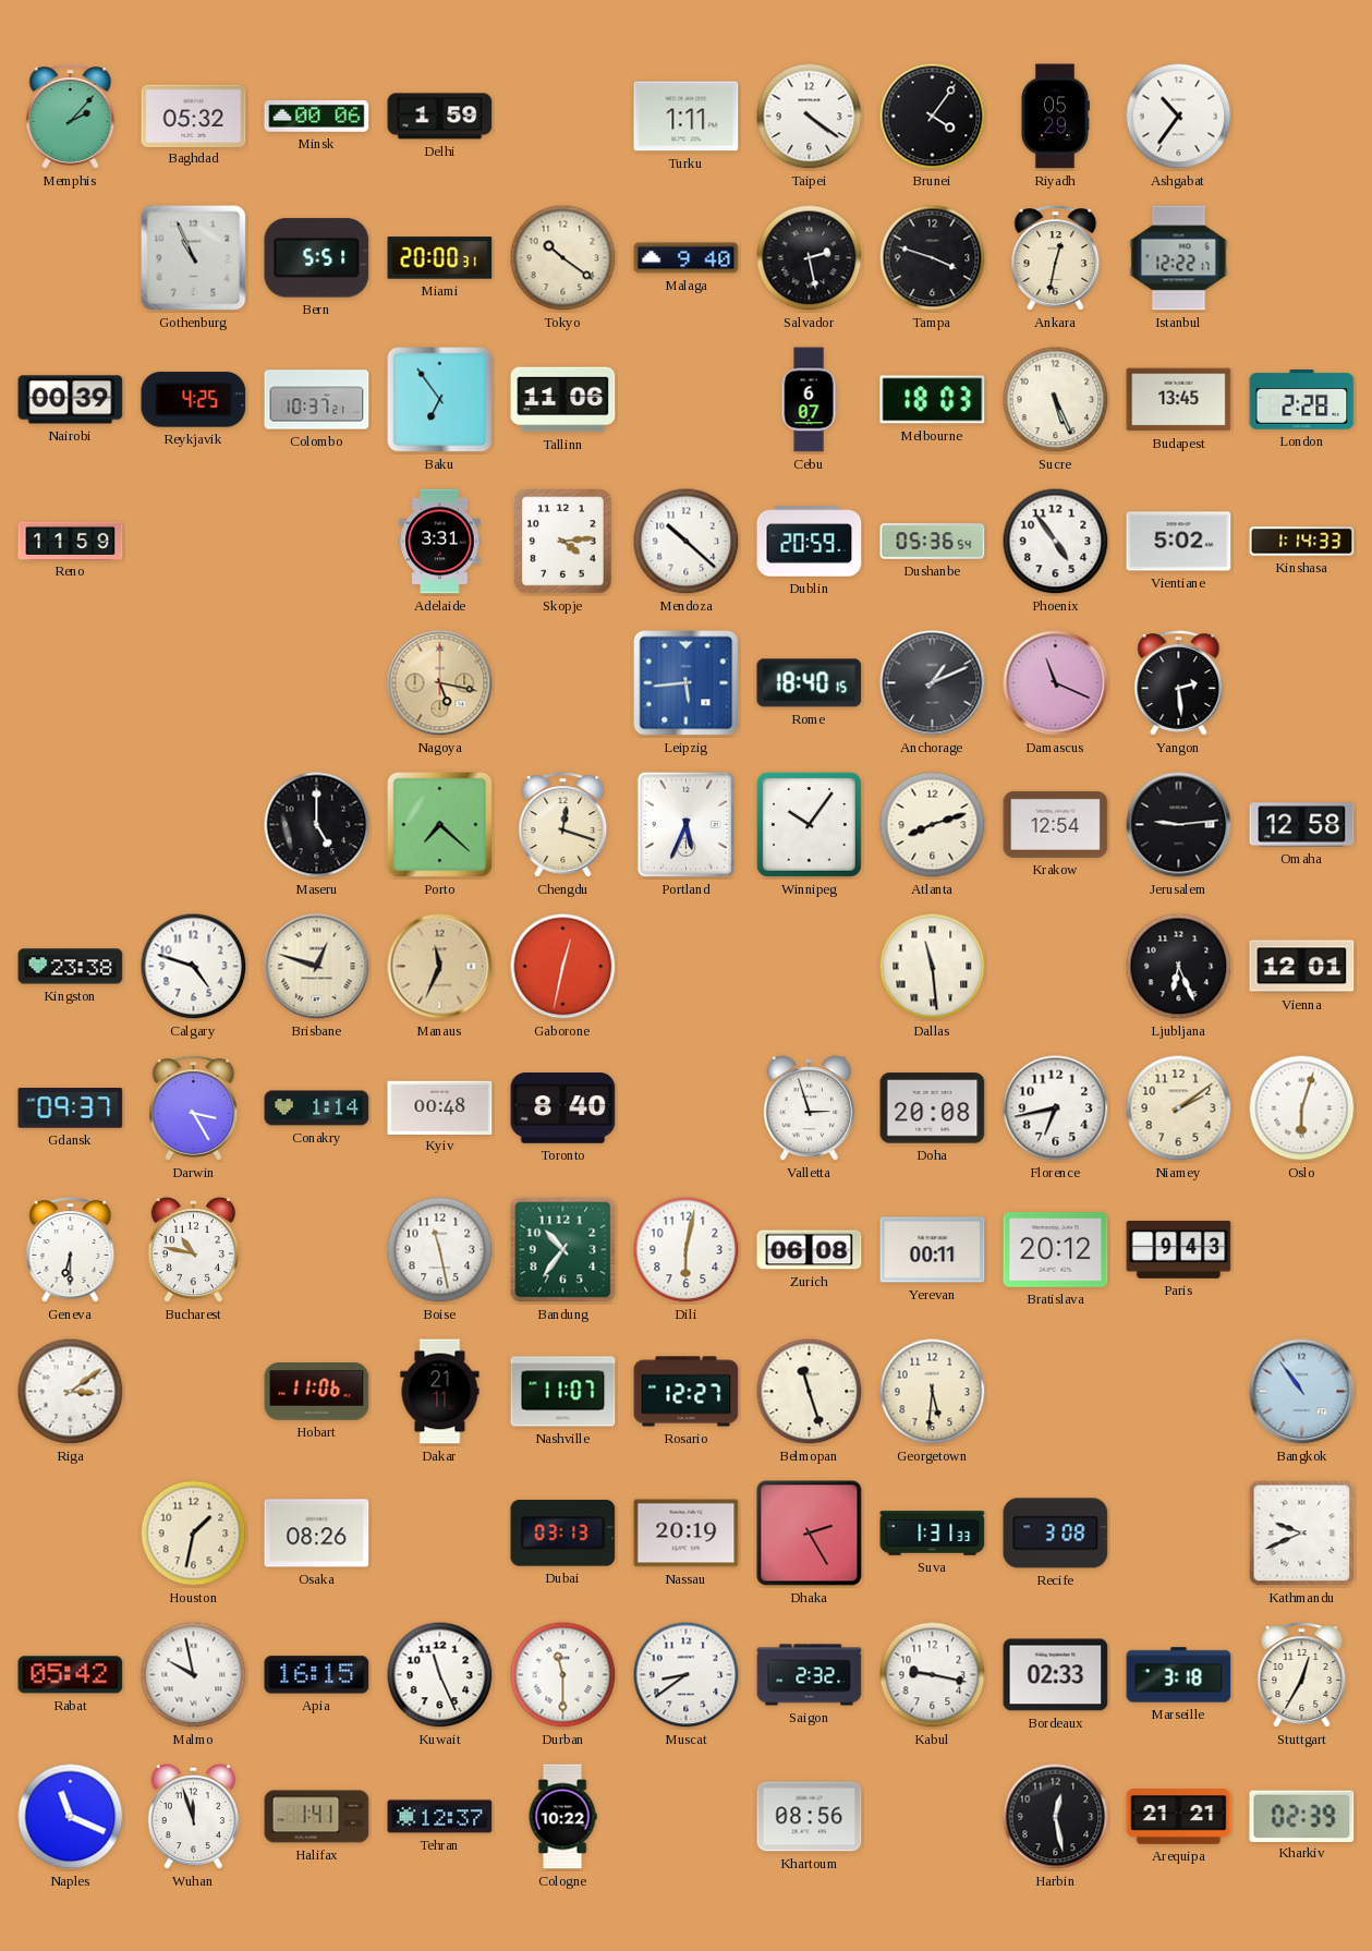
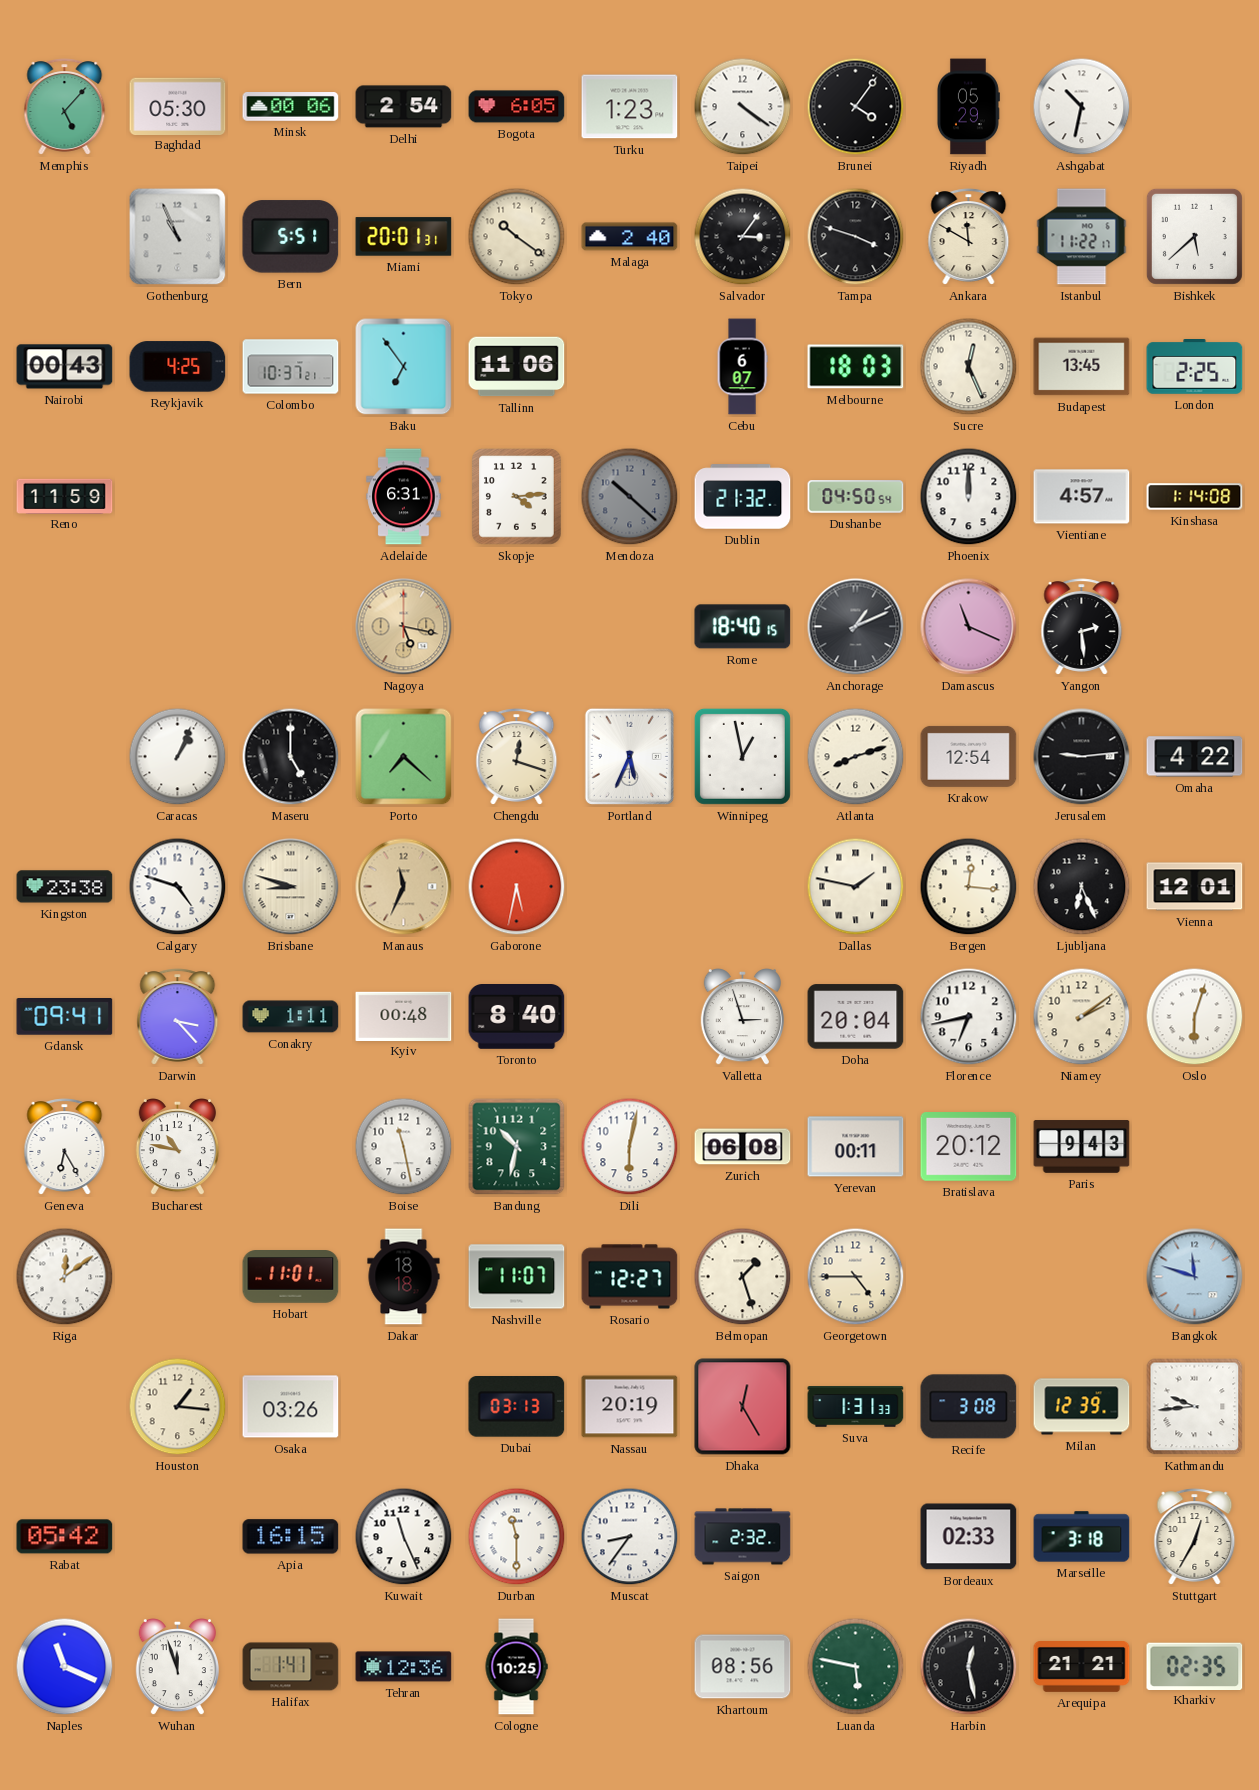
Memphis: 2:07 -> 5:07
Baghdad: 05:32 -> 05:30
Delhi: 1:59 -> 2:54
Bogota: none -> 6:05
Turku: 1:11 -> 1:23
Ashgabat: 10:36 -> 10:32
Miami: 20:00 -> 20:01
Malaga: 9:40 -> 2:40
Salvador: 2:28 -> 3:06
Ankara: 12:32 -> 11:50
Istanbul: 12:22 -> 11:22
Bishkek: none -> 5:38
Nairobi: 00:39 -> 00:43
Sucre: 5:26 -> 12:26
London: 2:28 -> 2:25
Adelaide: 3:31 -> 6:31
Mendoza dial: white -> grey
Dublin: 20:59 -> 21:32
Dushanbe: 05:36 -> 04:50
Phoenix: 4:54 -> 12:00
Vientiane: 5:02 -> 4:57
Kinshasa: 1:14:33 -> 1:14:08
Leipzig: 5:44 -> none
Caracas: none -> 1:04
Winnipeg: 10:06 -> 12:58
Omaha: 12:58 -> 4:22
Brisbane: 12:48 -> 8:48
Gaborone: 12:32 -> 5:32
Dallas: 11:29 -> 1:47
Bergen: none -> 12:16
Gdansk: 09:37 -> 09:41
Darwin: 3:25 -> 3:23
Conakry: 1:14 -> 1:11
Doha: 20:08 -> 20:04
Geneva: 6:30 -> 6:25
Bandung: 10:36 -> 10:32
Riga: 3:09 -> 12:09
Hobart: 11:06 -> 11:01
Dakar: 21:11 -> 18:18
Belmopan: 11:27 -> 1:27
Georgetown: 5:31 -> 4:45
Bangkok: 10:54 -> 11:48
Houston: 1:32 -> 1:16
Osaka: 08:26 -> 03:26
Dhaka: 2:25 -> 12:25
Milan: none -> 12:39
Kathmandu: 9:41 -> 9:44
Malmo: 9:58 -> none
Muscat: 8:39 -> 8:36
Kabul: 9:17 -> none
Tehran: 12:37 -> 12:36
Cologne: 10:22 -> 10:25
Luanda: none -> 5:47
Kharkiv: 02:39 -> 02:35
